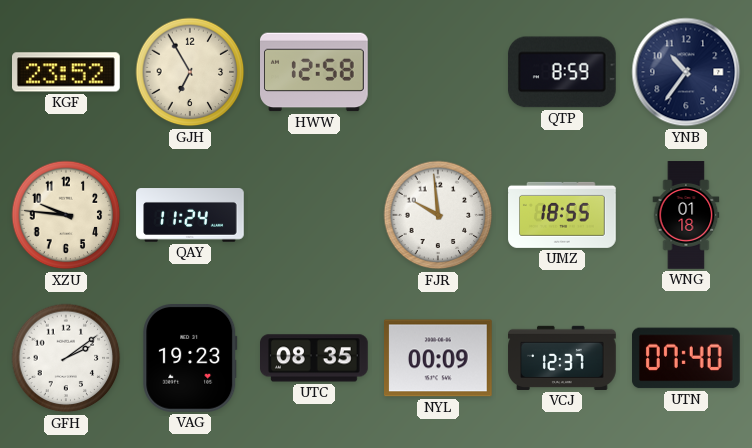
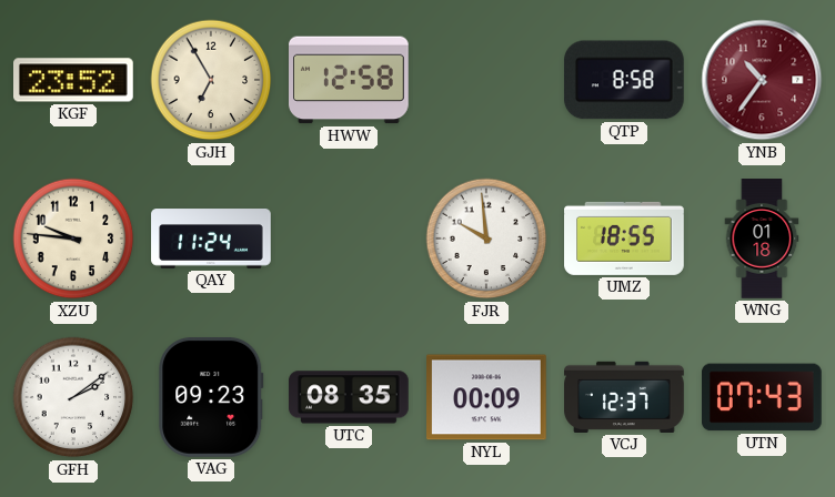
QTP: 8:59 -> 8:58
YNB dial: navy -> burgundy
VAG: 19:23 -> 09:23
UTN: 07:40 -> 07:43
